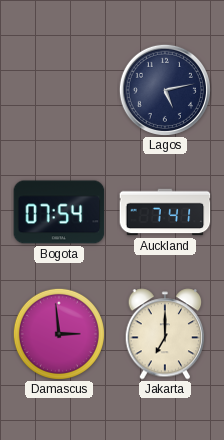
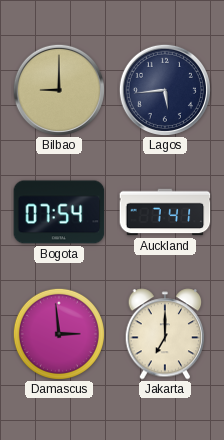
Bilbao: none -> 9:00
Lagos: 5:13 -> 5:44
